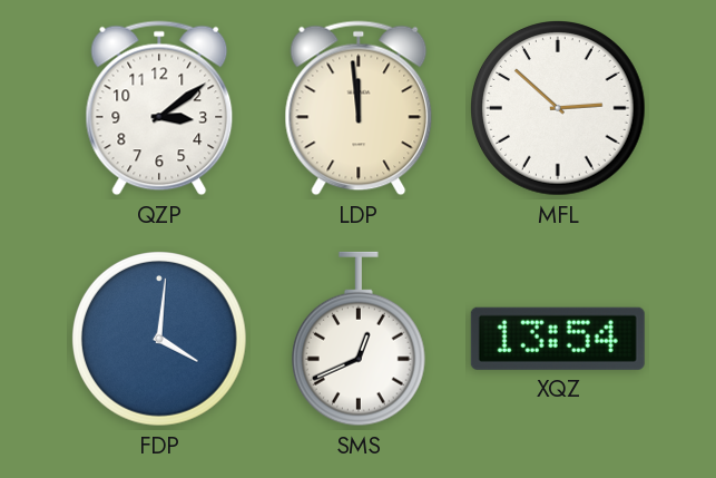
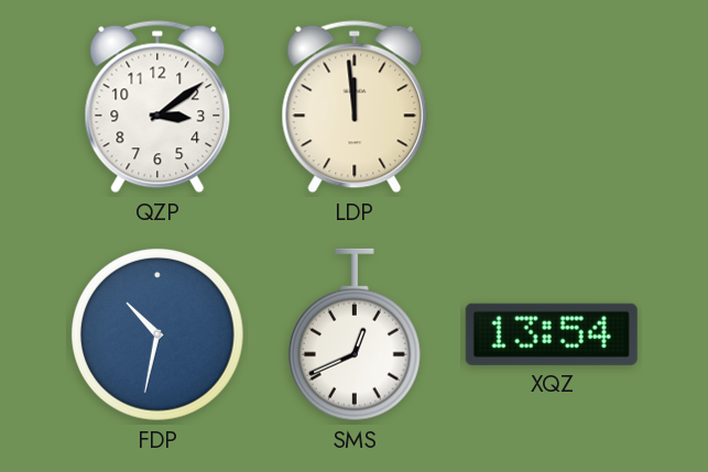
MFL: 2:52 -> none
FDP: 4:01 -> 10:32
